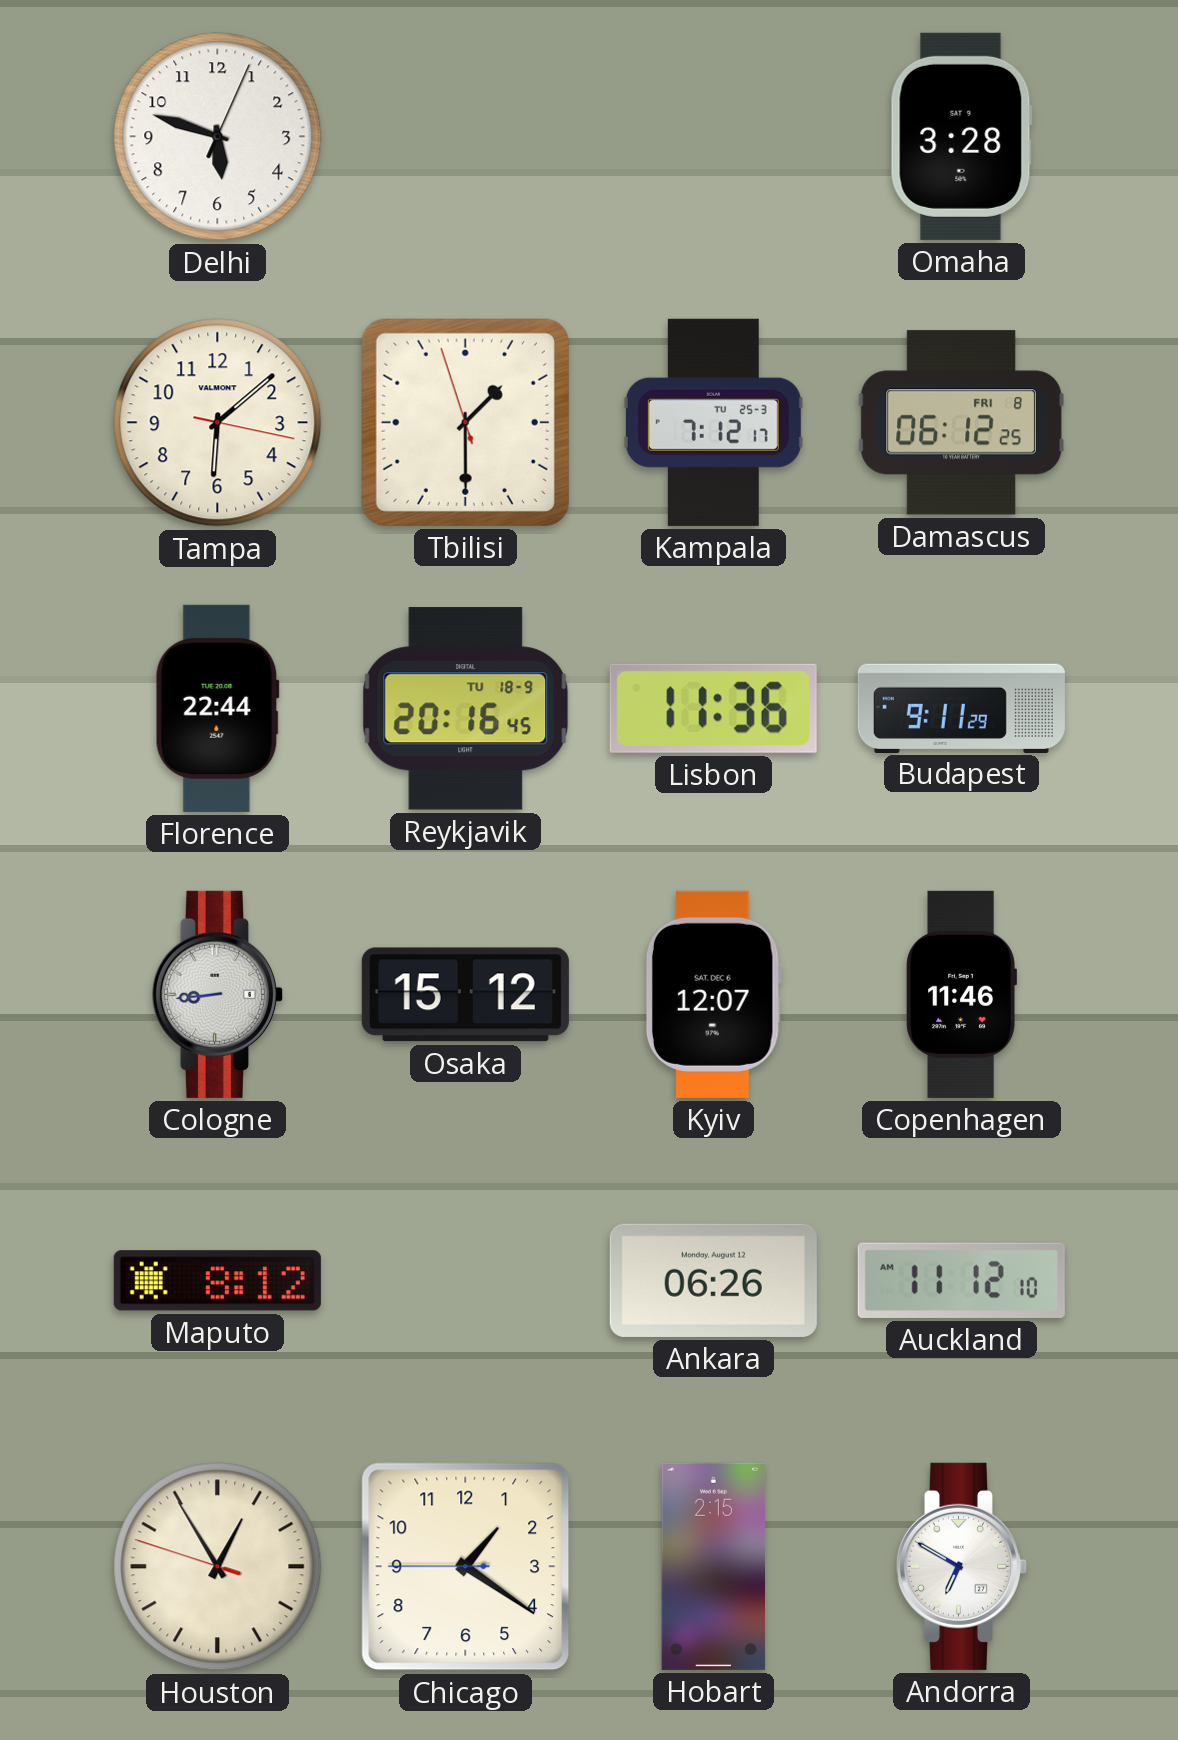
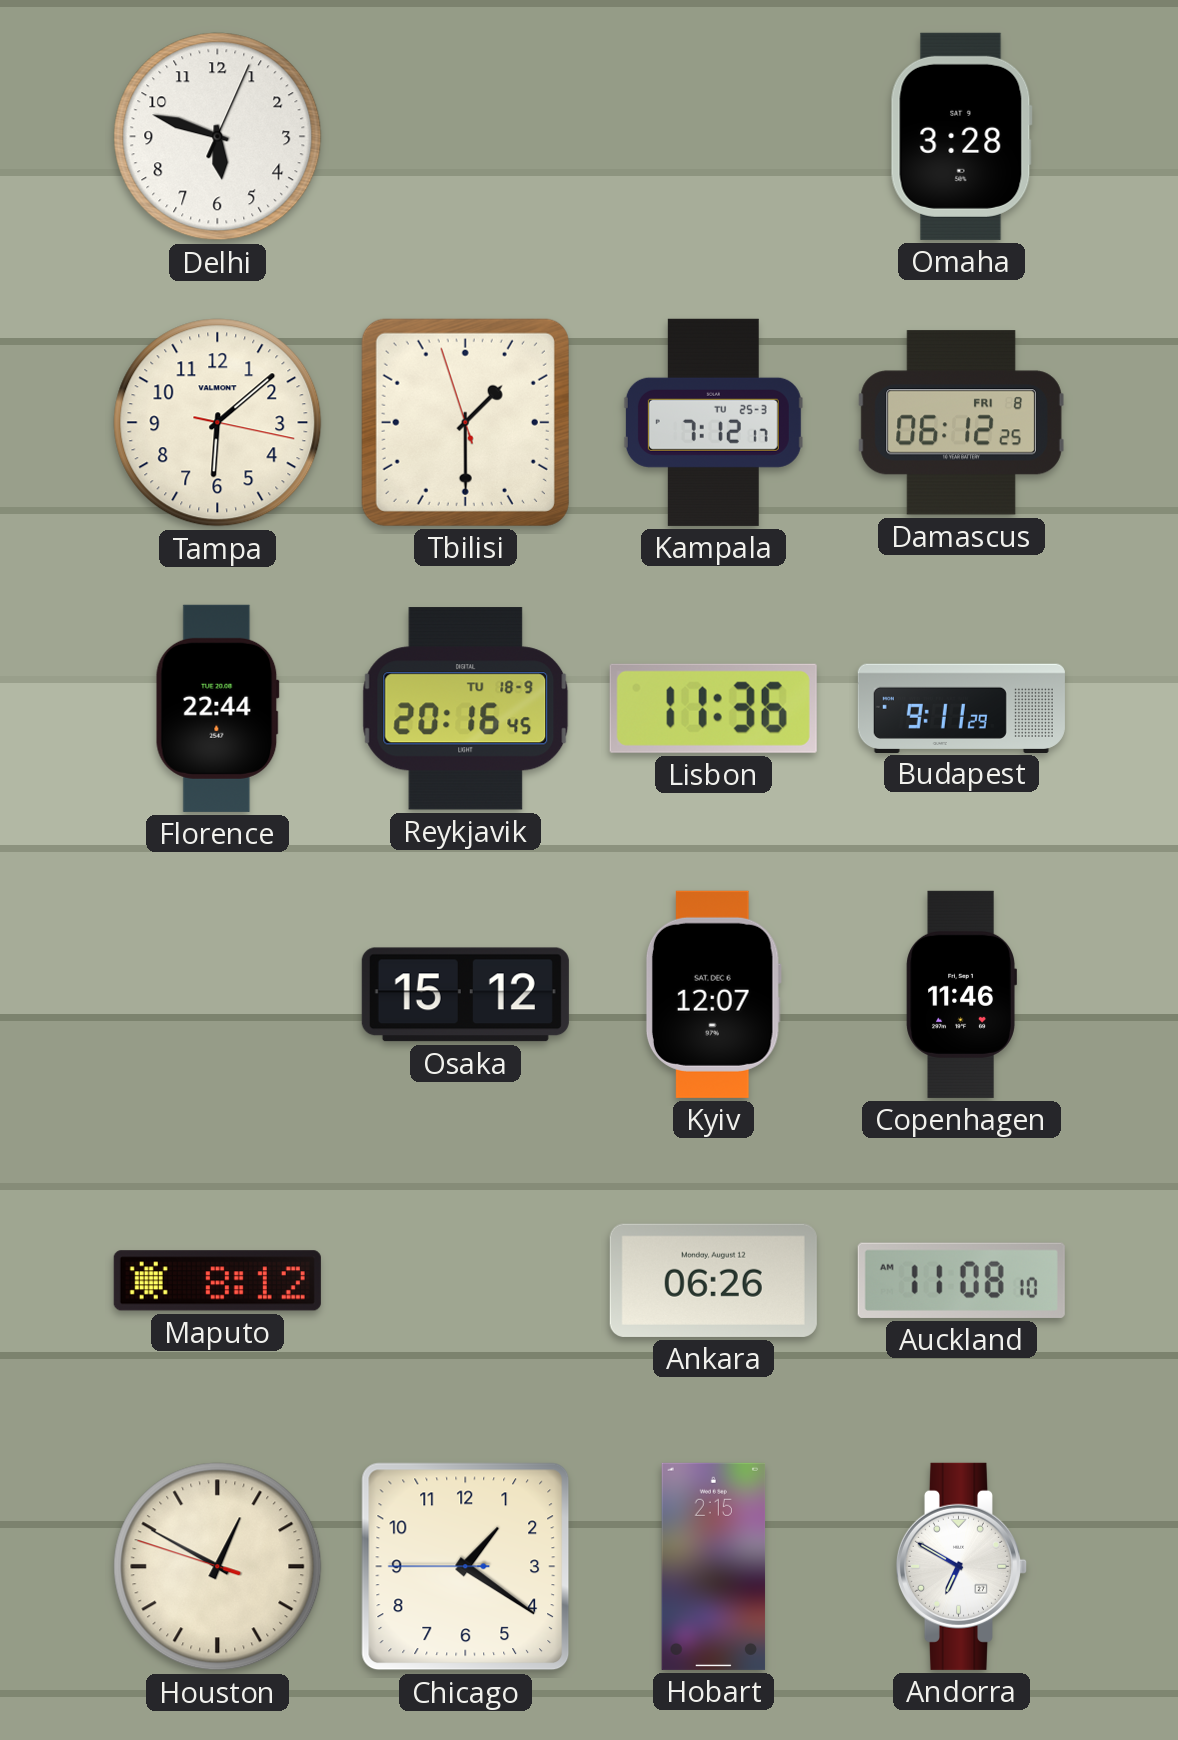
Cologne: 8:44 -> none
Auckland: 11:12 -> 11:08
Houston: 12:54 -> 12:49
